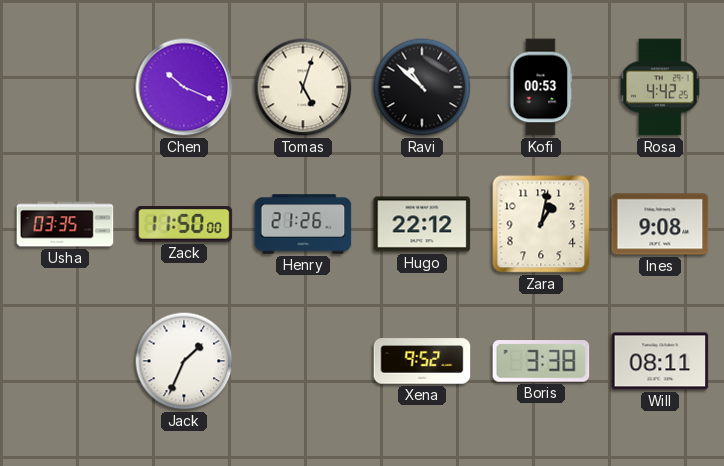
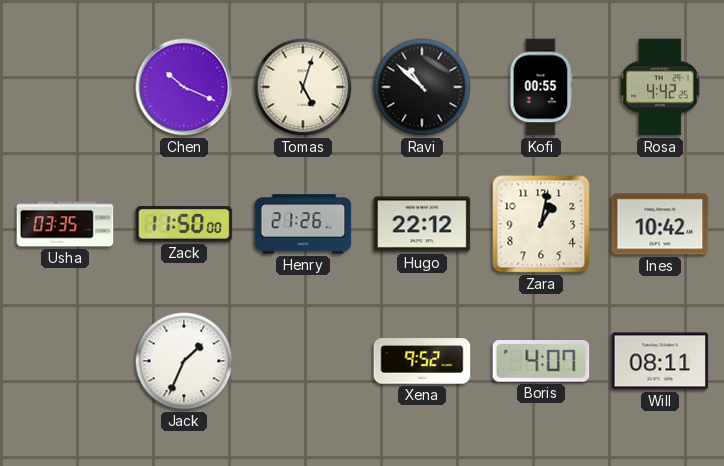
Kofi: 00:53 -> 00:55
Ines: 9:08 -> 10:42
Boris: 3:38 -> 4:07
